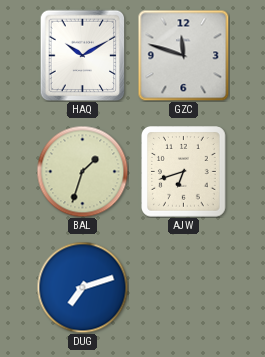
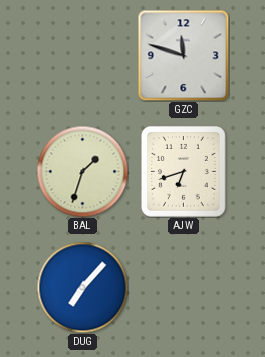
HAQ: 10:10 -> none
DUG: 7:12 -> 7:07
